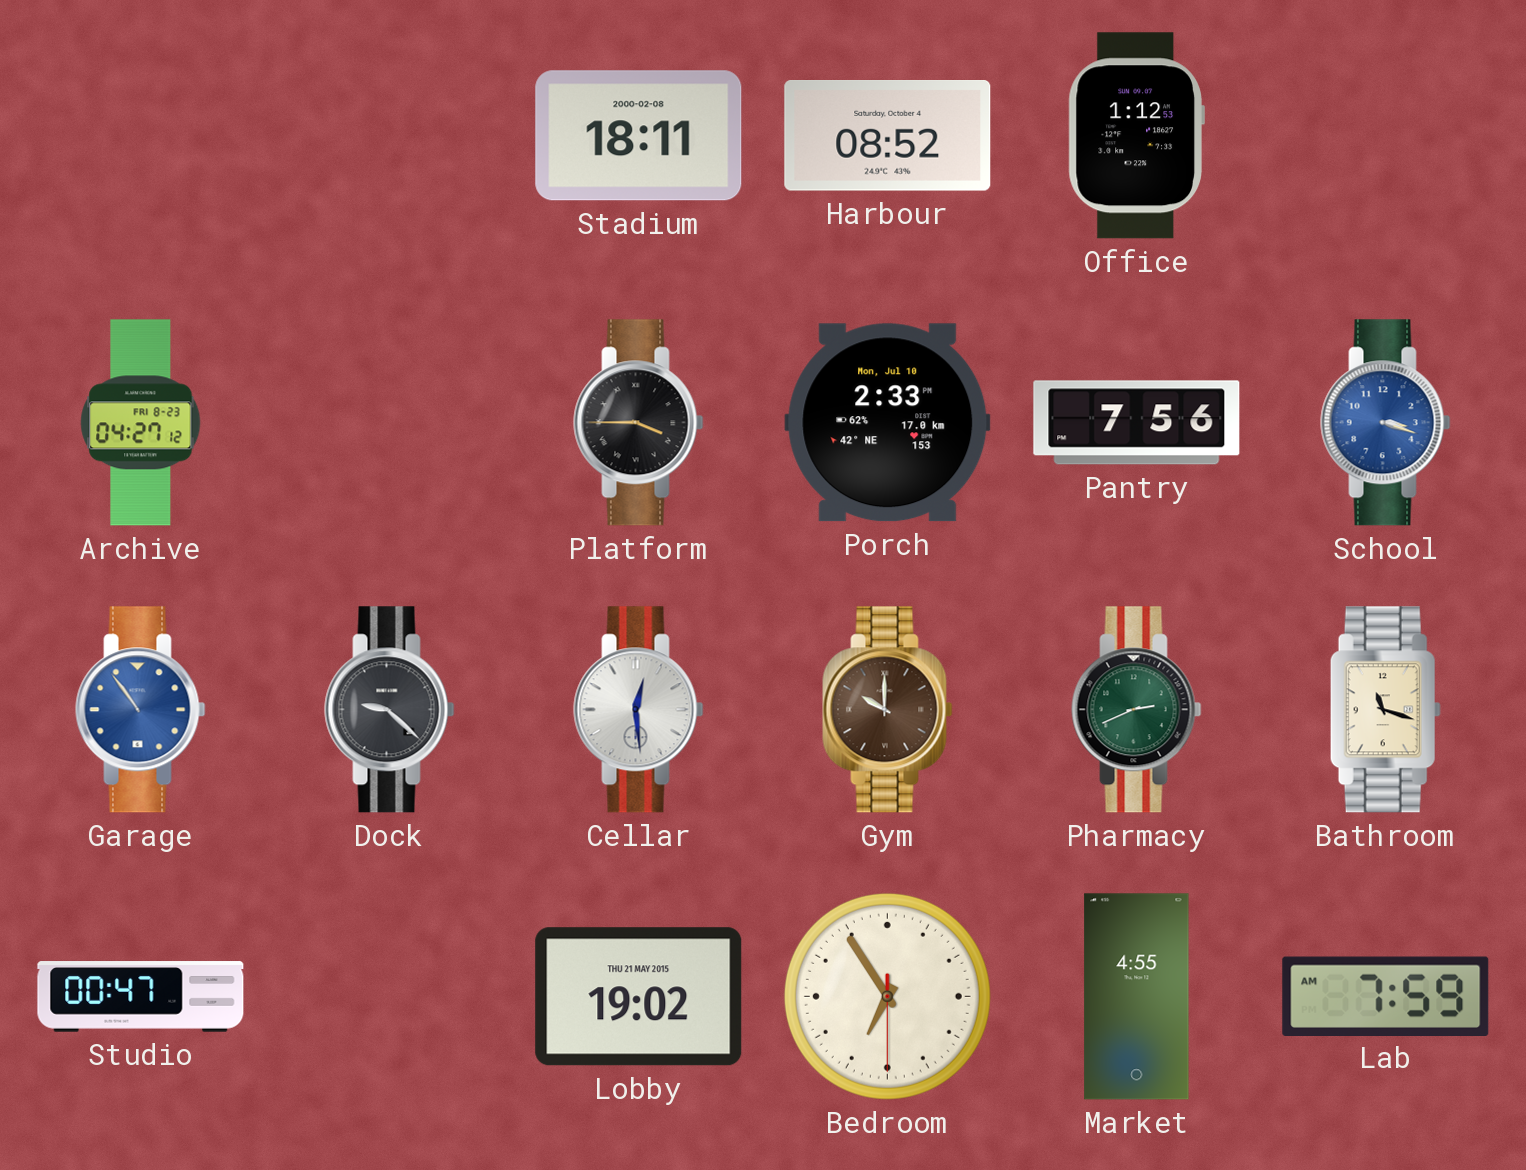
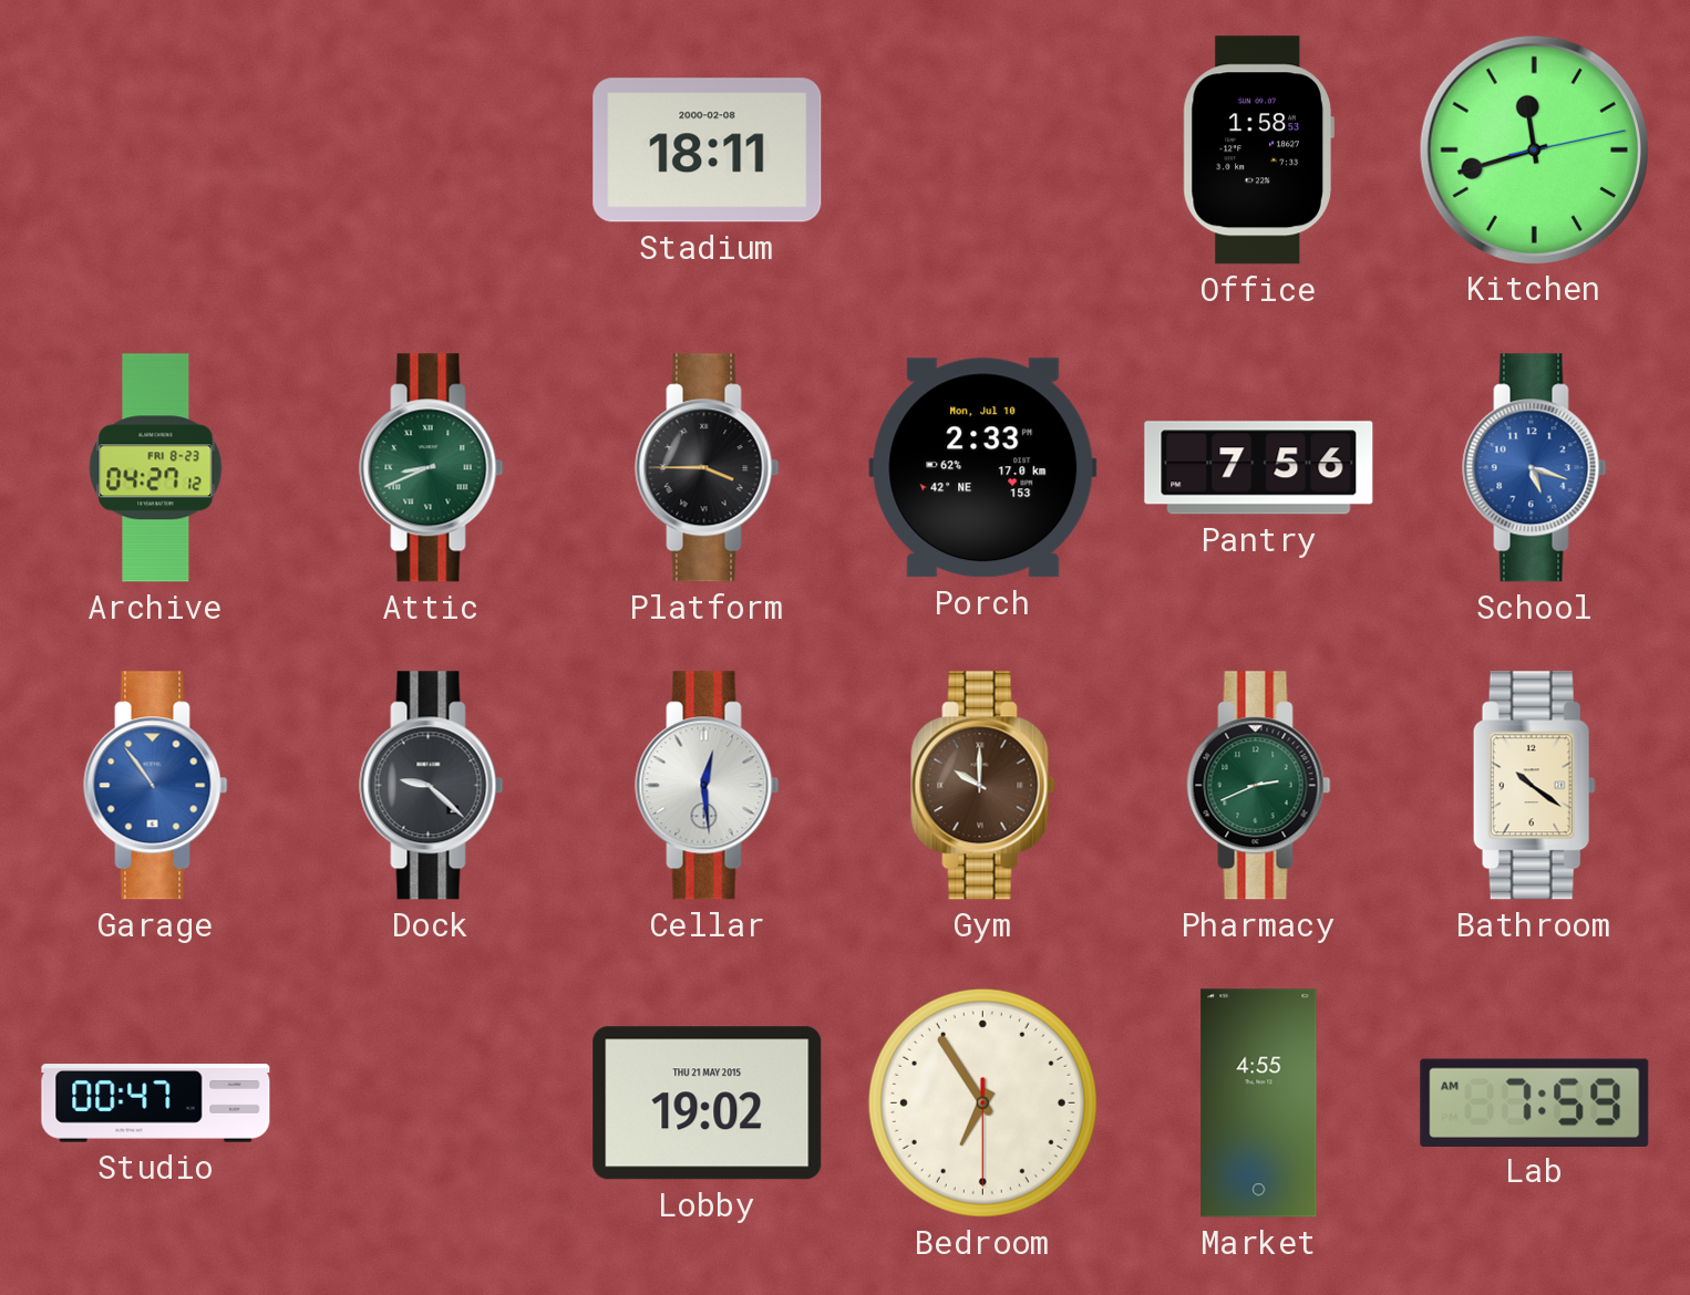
Harbour: 08:52 -> none
Office: 1:12 -> 1:58
Kitchen: none -> 11:42
Attic: none -> 8:41
School: 3:18 -> 5:18
Bathroom: 11:18 -> 10:21
